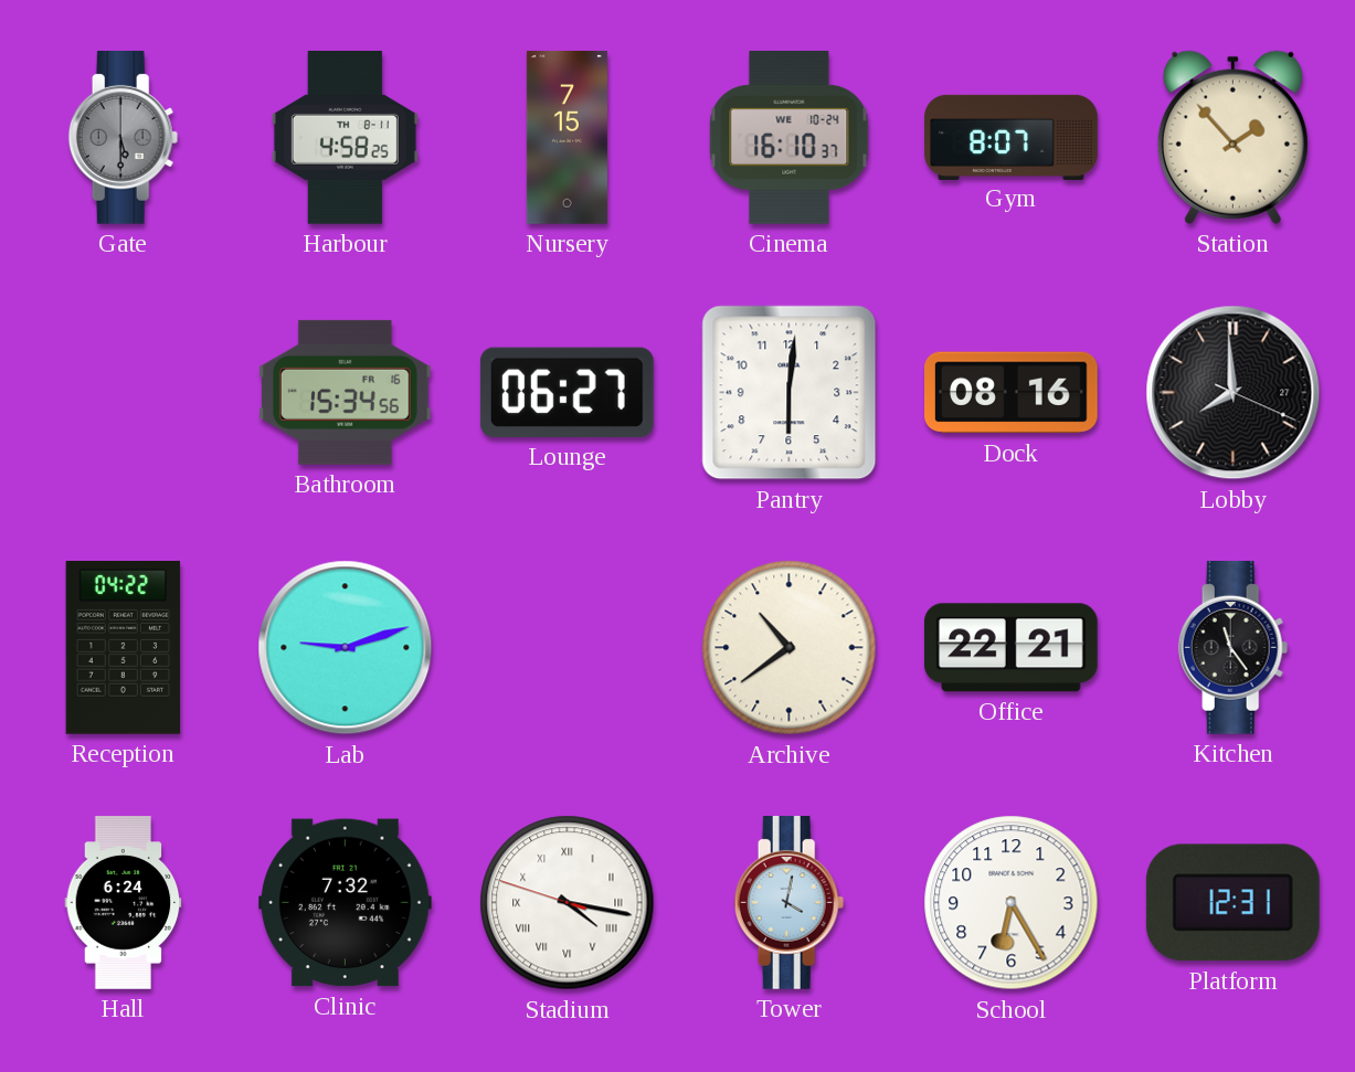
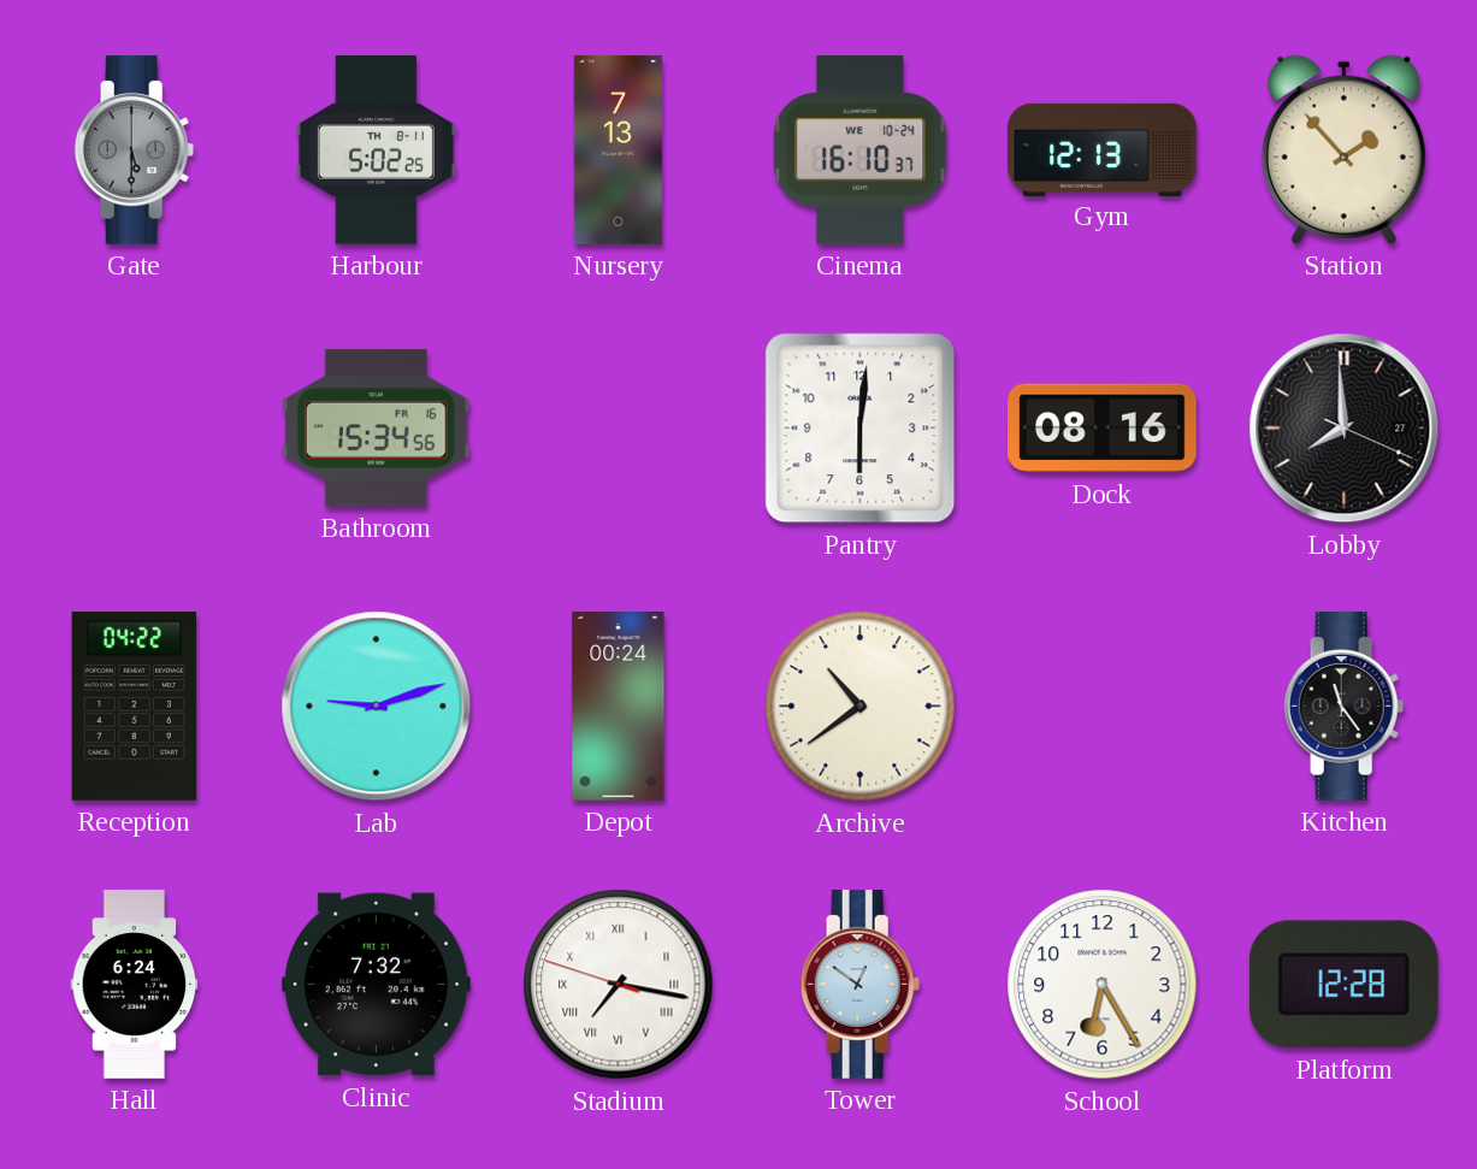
Harbour: 4:58 -> 5:02
Nursery: 7:15 -> 7:13
Gym: 8:07 -> 12:13
Lounge: 06:27 -> none
Depot: none -> 00:24
Office: 22:21 -> none
Stadium: 4:16 -> 7:16
Tower: 4:02 -> 12:51
Platform: 12:31 -> 12:28
